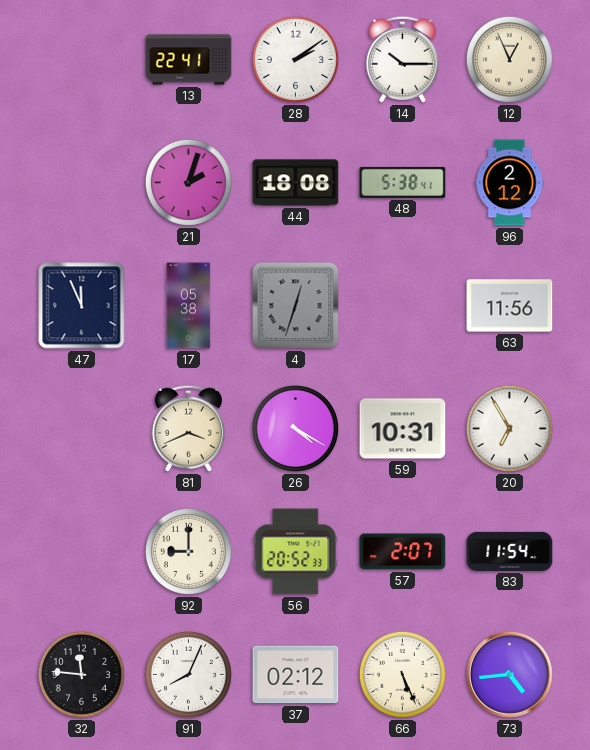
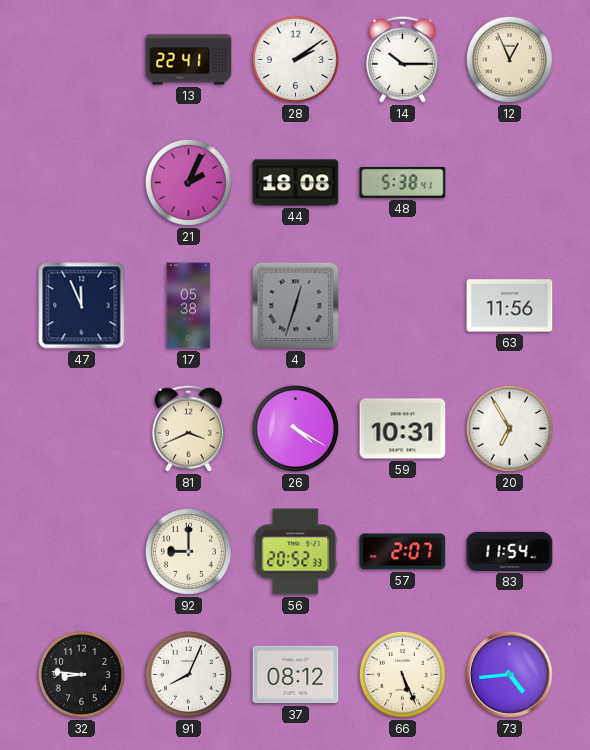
21: 2:03 -> 2:04
96: 2:12 -> none
32: 11:46 -> 8:46
37: 02:12 -> 08:12
